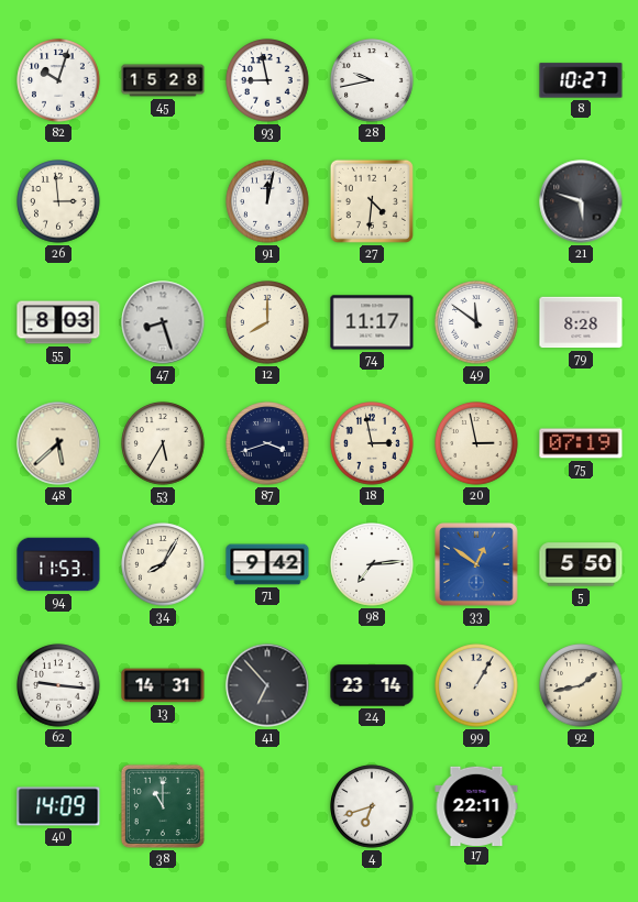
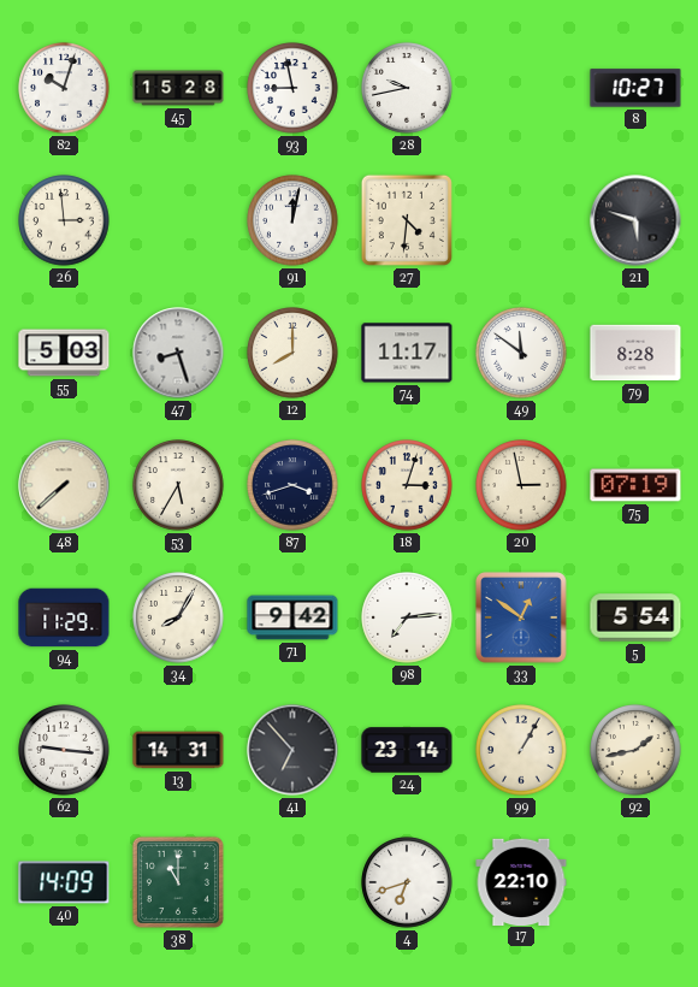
55: 8:03 -> 5:03
48: 5:38 -> 7:38
18: 2:58 -> 3:03
94: 11:53 -> 11:29
5: 5:50 -> 5:54
17: 22:11 -> 22:10
